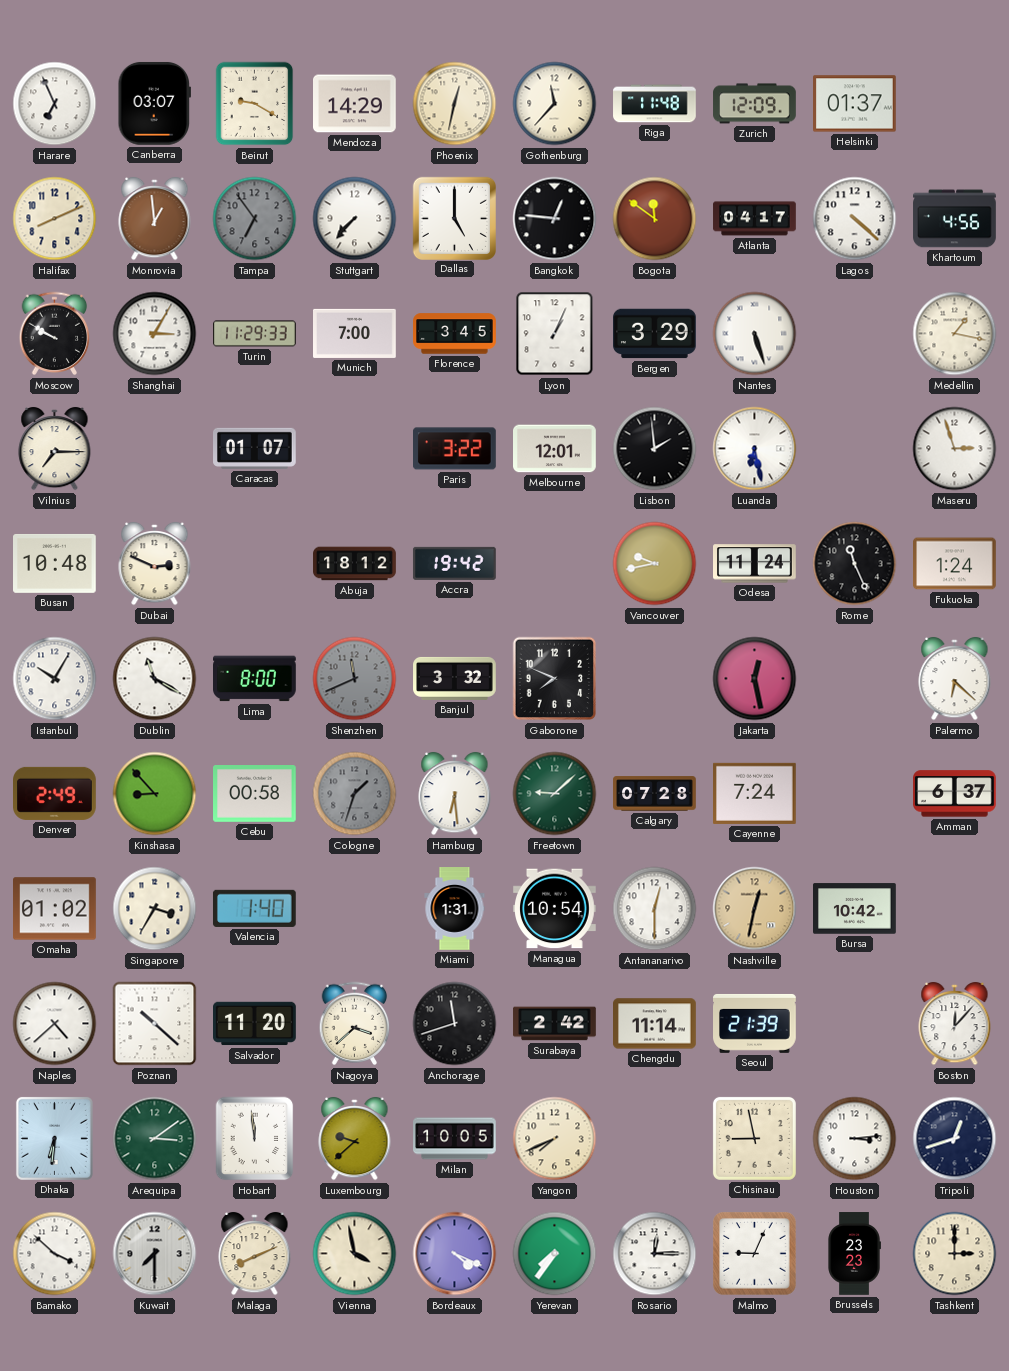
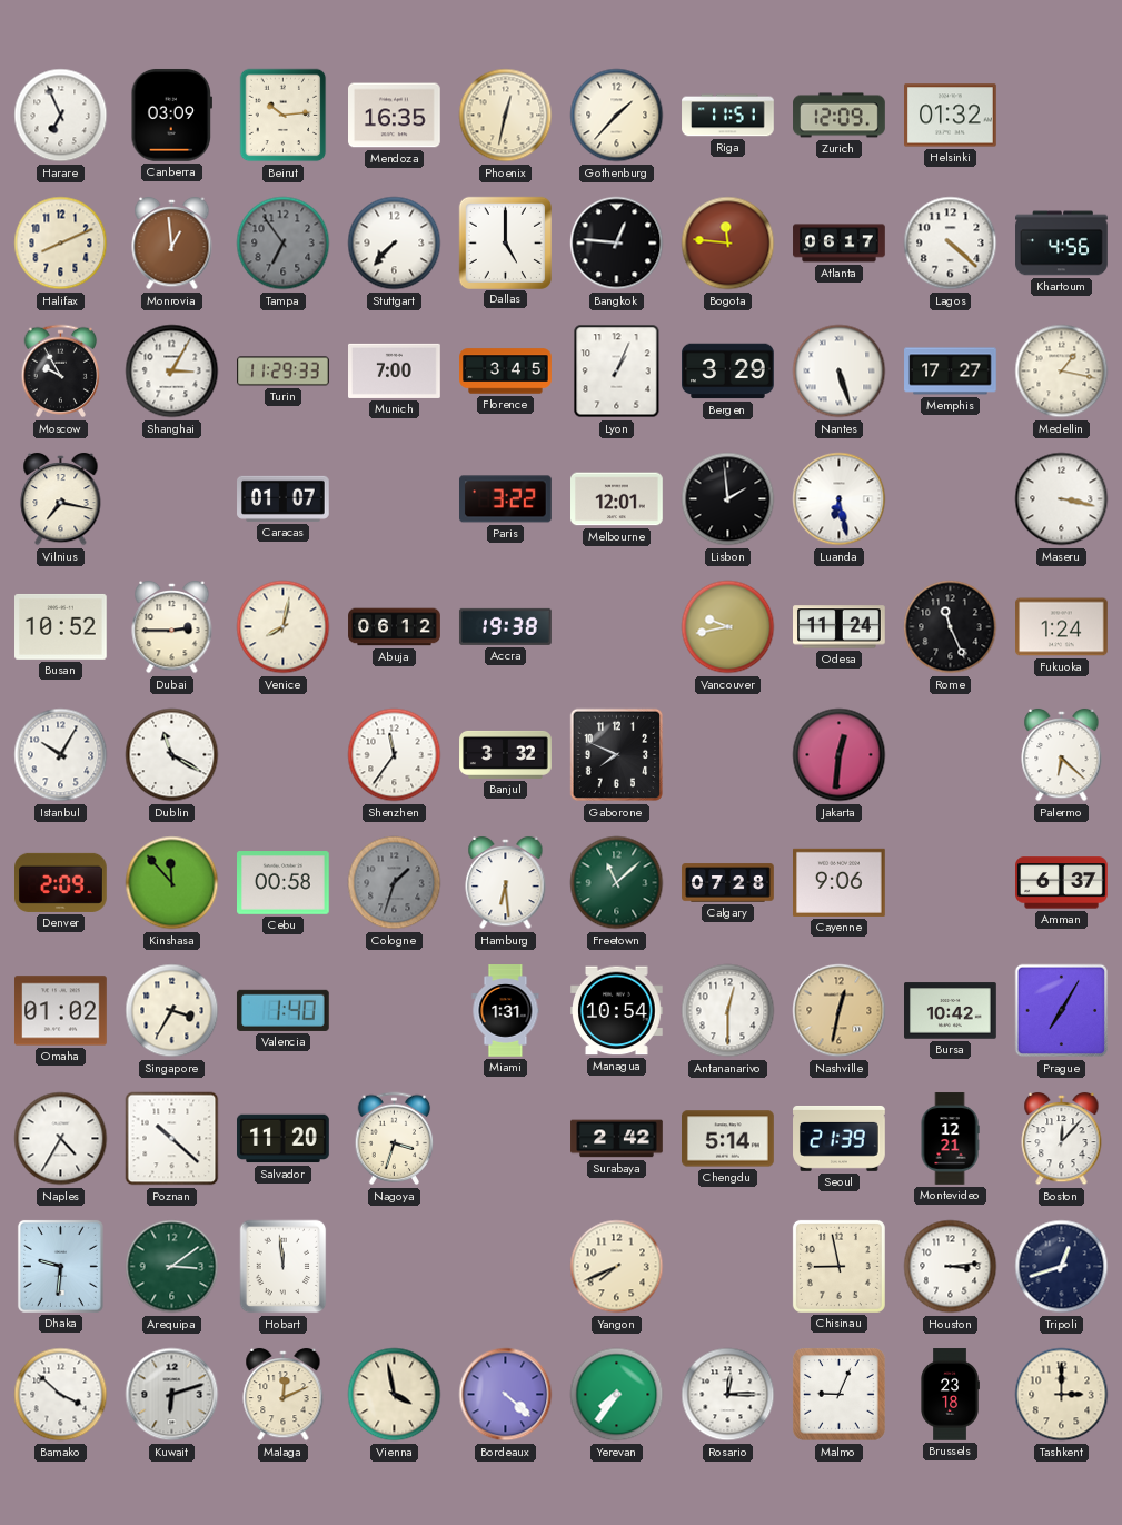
Canberra: 03:07 -> 03:09
Beirut: 9:20 -> 10:14
Mendoza: 14:29 -> 16:35
Gothenburg: 11:37 -> 1:37
Riga: 11:48 -> 11:51
Helsinki: 01:37 -> 01:32
Bogota: 11:51 -> 11:46
Atlanta: 04:17 -> 06:17
Moscow: 9:50 -> 9:55
Memphis: none -> 17:27
Vilnius: 7:15 -> 7:17
Maseru: 2:57 -> 3:17
Busan: 10:48 -> 10:52
Dubai: 2:49 -> 2:45
Venice: none -> 8:02
Abuja: 18:12 -> 06:12
Accra: 19:42 -> 19:38
Lima: 8:00 -> none
Shenzhen: 11:41 -> 11:36
Shenzhen dial: grey -> white
Jakarta: 12:28 -> 12:31
Denver: 2:49 -> 2:09
Kinshasa: 8:53 -> 11:53
Freetown: 9:08 -> 11:08
Cayenne: 7:24 -> 9:06
Prague: none -> 7:05
Naples: 4:38 -> 4:35
Nagoya: 3:38 -> 3:33
Anchorage: 11:42 -> none
Chengdu: 11:14 -> 5:14
Montevideo: none -> 12:21
Dhaka: 6:31 -> 9:31
Luxembourg: 9:38 -> none
Milan: 10:05 -> none
Kuwait: 7:30 -> 6:12
Malaga: 8:11 -> 12:11
Bordeaux: 4:19 -> 4:22
Brussels: 23:23 -> 23:18
